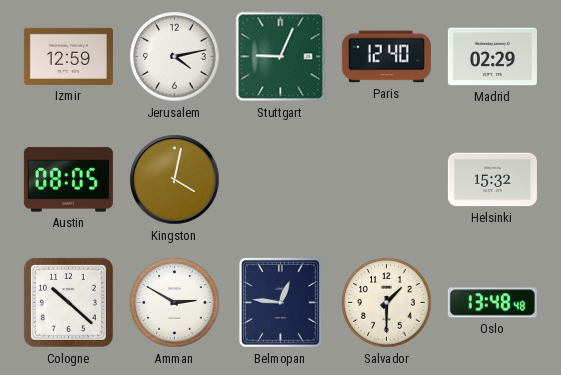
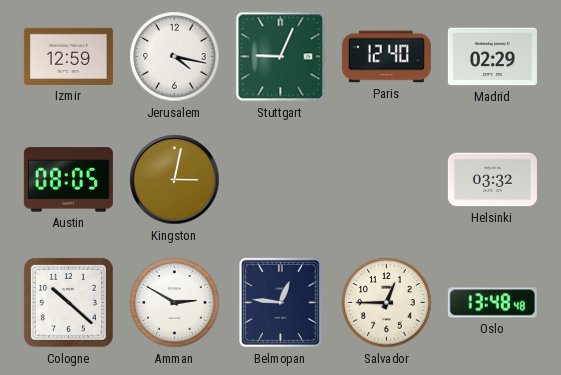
Jerusalem: 4:13 -> 4:17
Kingston: 4:02 -> 3:02
Helsinki: 15:32 -> 03:32
Salvador: 1:30 -> 12:45
